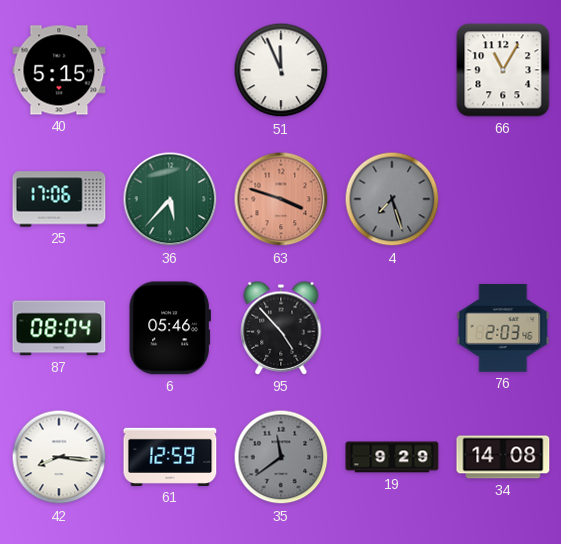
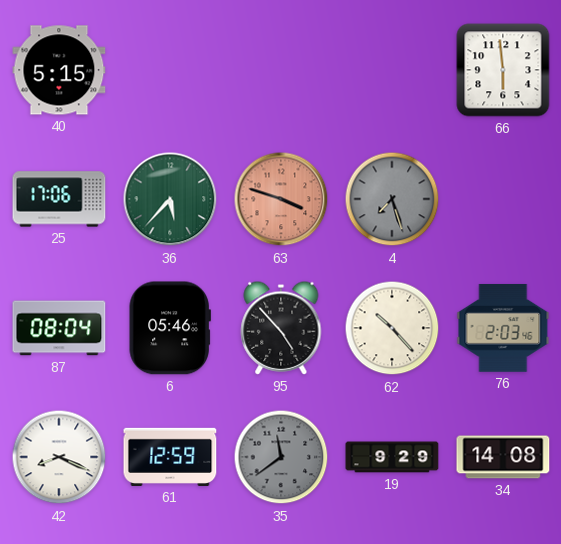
51: 11:56 -> none
66: 11:05 -> 5:59
62: none -> 10:23
42: 8:16 -> 8:19
